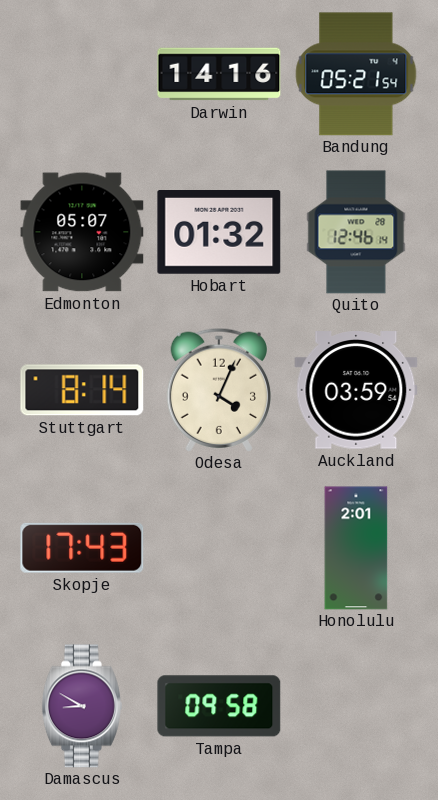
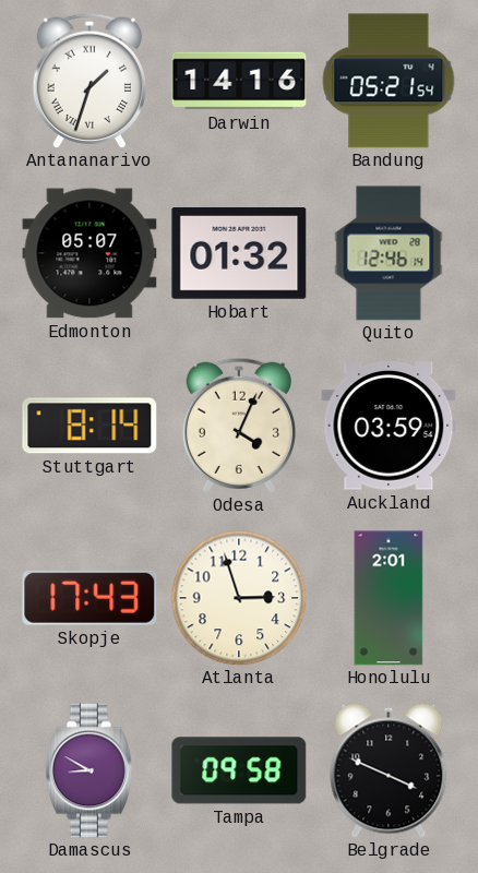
Antananarivo: none -> 1:33
Atlanta: none -> 2:57
Belgrade: none -> 3:49
